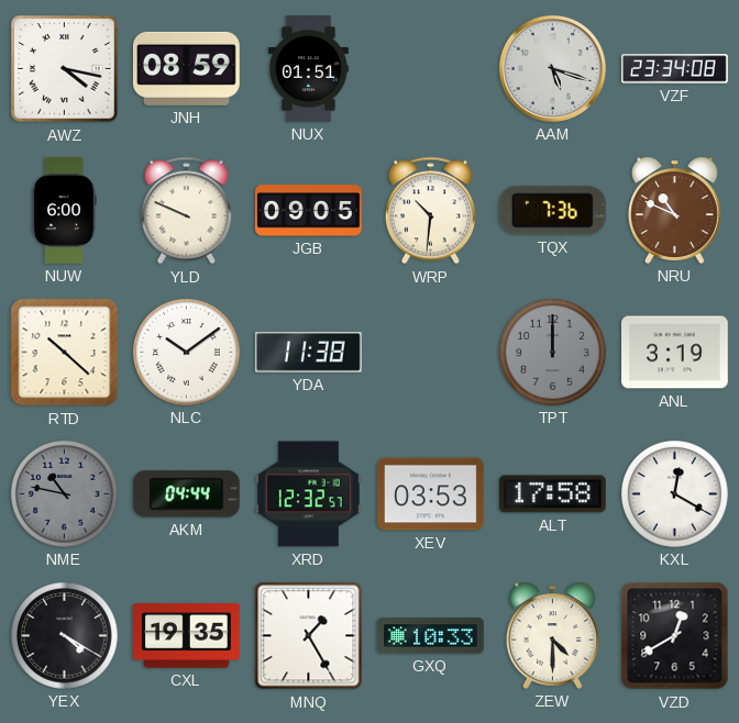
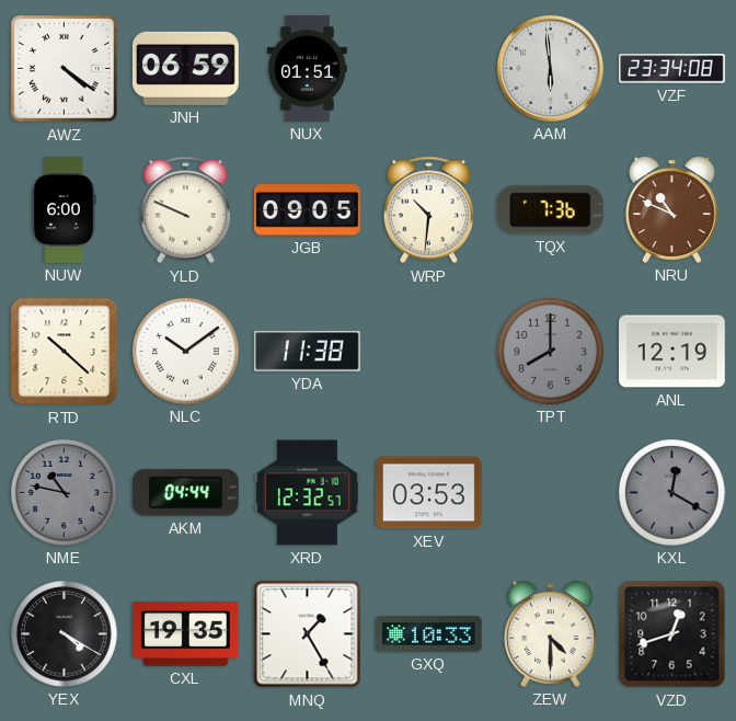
AWZ: 4:17 -> 4:21
JNH: 08:59 -> 06:59
AAM: 5:18 -> 5:59
TPT: 12:00 -> 8:00
ANL: 3:19 -> 12:19
ALT: 17:58 -> none
KXL dial: white -> grey
VZD: 12:40 -> 12:42
